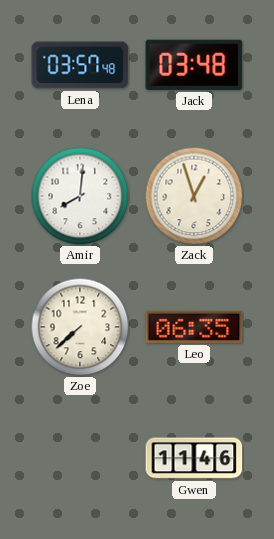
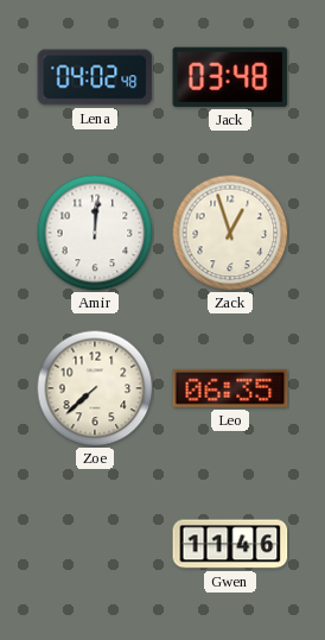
Lena: 03:57 -> 04:02
Amir: 8:01 -> 12:01
